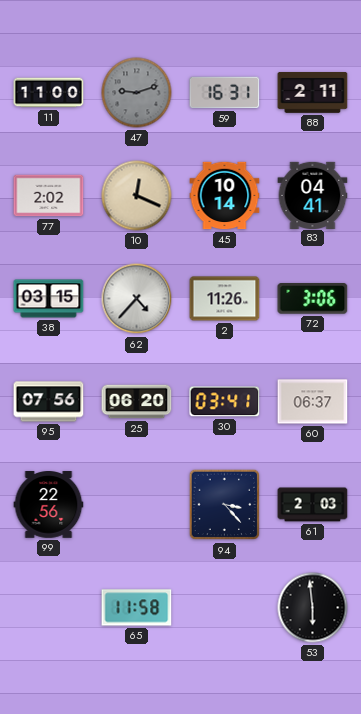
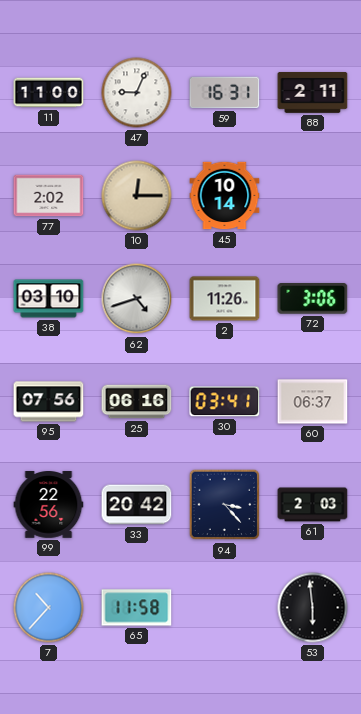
47: 9:12 -> 9:04
47 dial: grey -> white
10: 12:19 -> 12:15
83: 04:41 -> none
38: 03:15 -> 03:10
62: 4:37 -> 4:42
25: 06:20 -> 06:16
33: none -> 20:42
7: none -> 10:37
